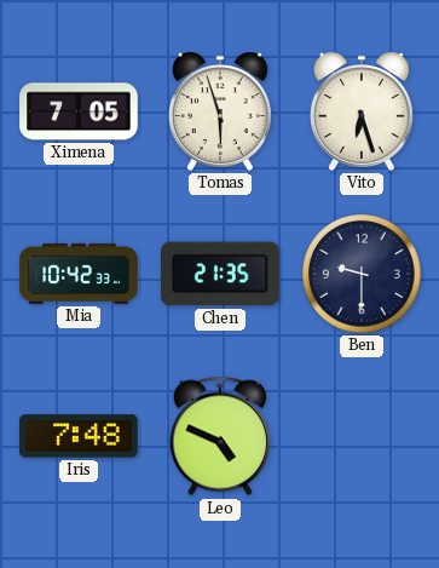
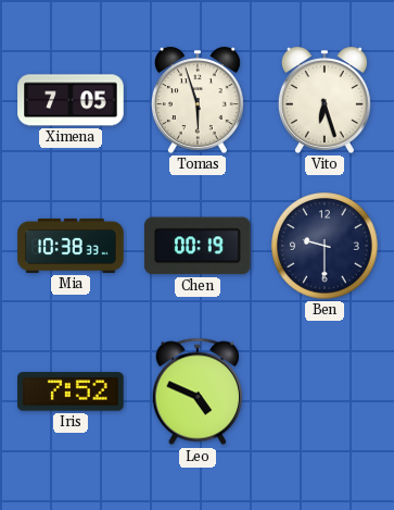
Mia: 10:42 -> 10:38
Chen: 21:35 -> 00:19
Iris: 7:48 -> 7:52
